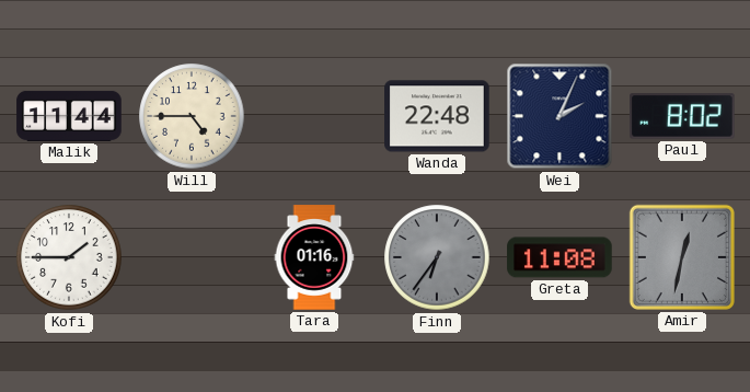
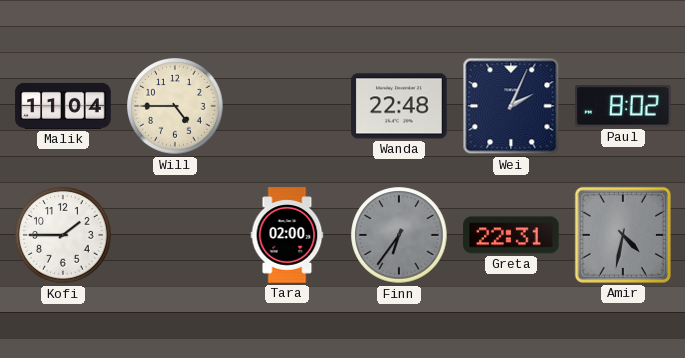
Malik: 11:44 -> 11:04
Tara: 01:16 -> 02:00
Greta: 11:08 -> 22:31
Amir: 12:32 -> 4:32
